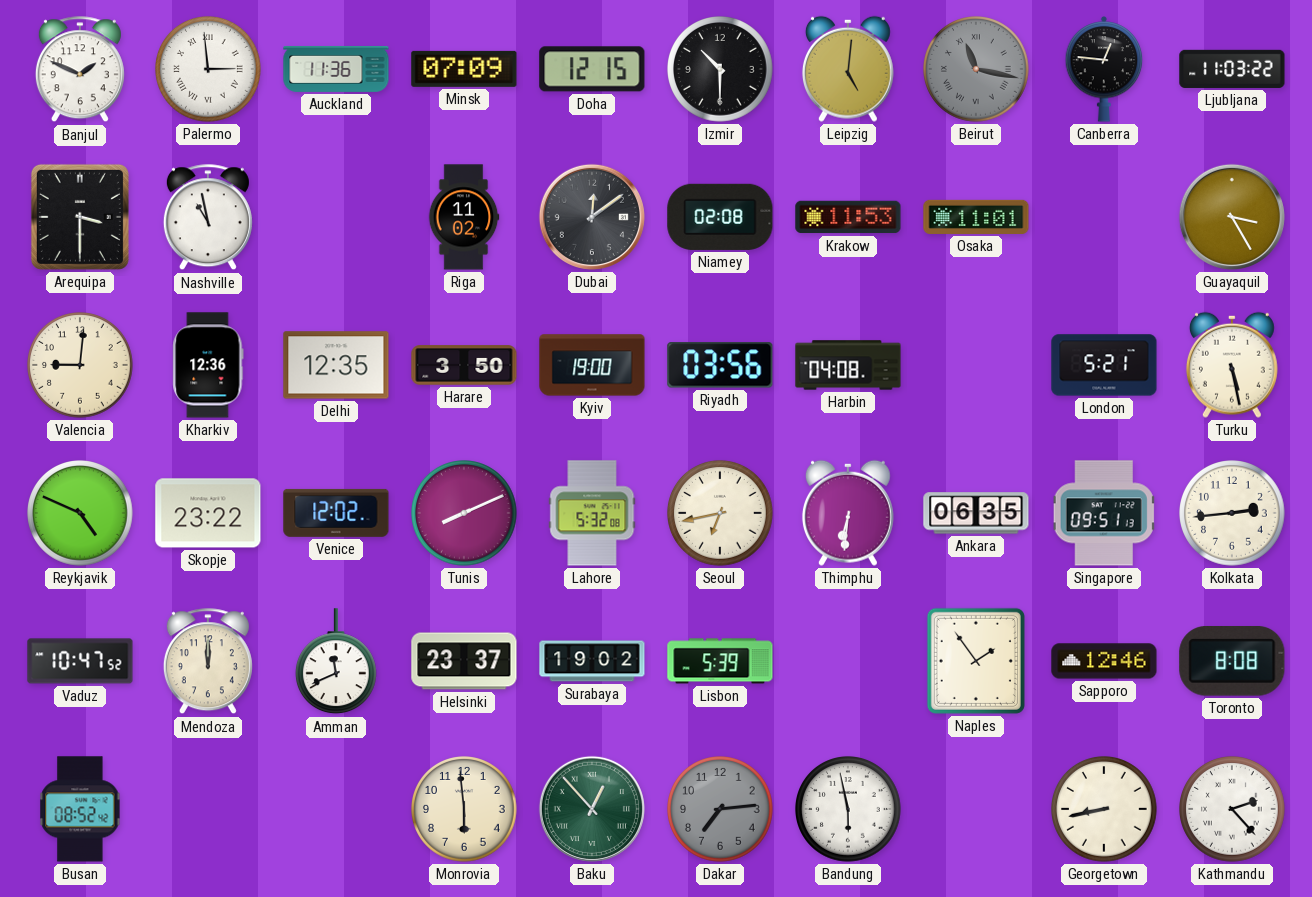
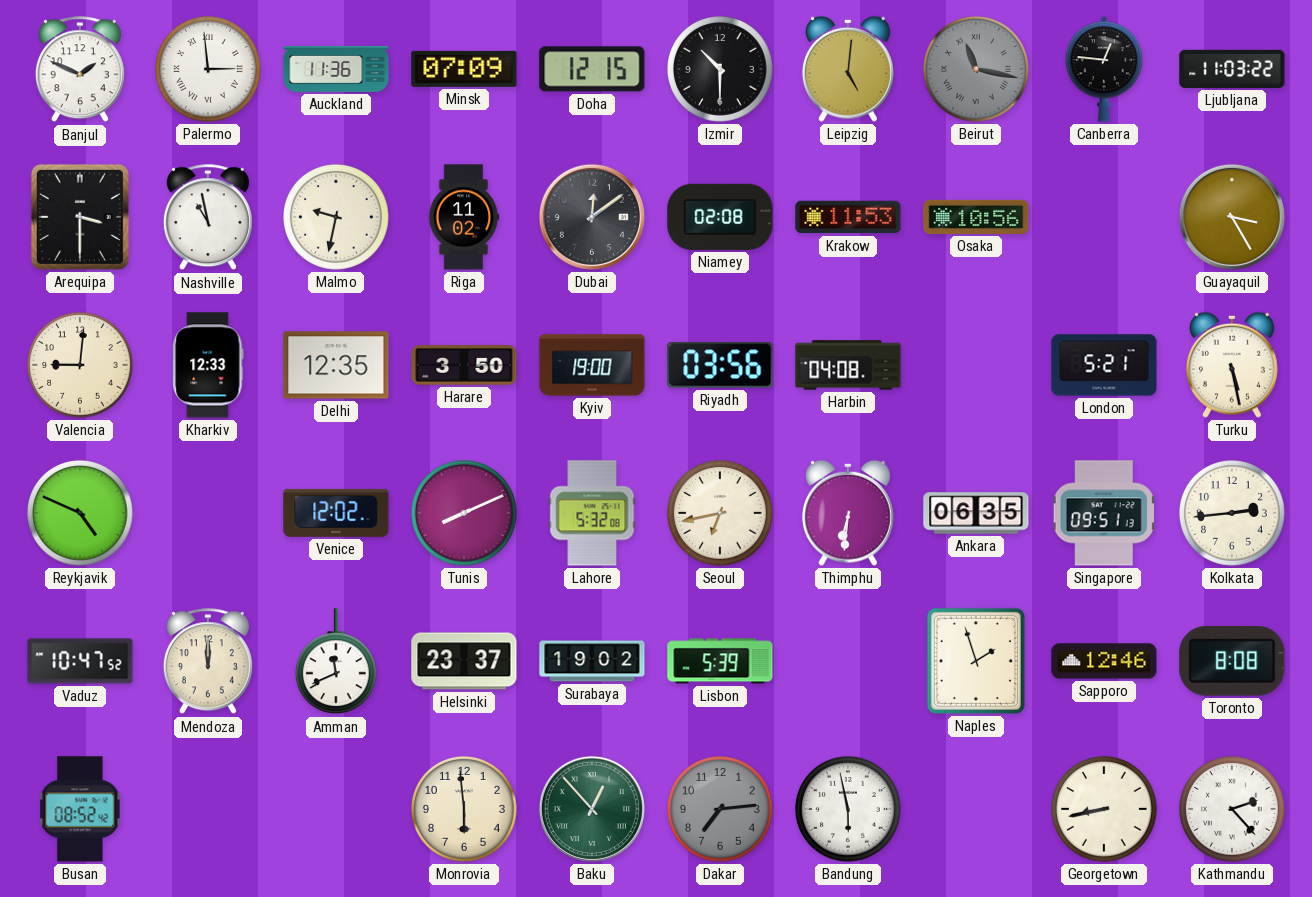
Malmo: none -> 9:32
Osaka: 11:01 -> 10:56
Kharkiv: 12:36 -> 12:33
Skopje: 23:22 -> none
Naples: 1:54 -> 1:57
